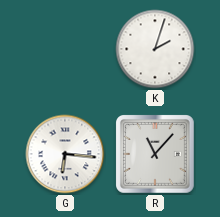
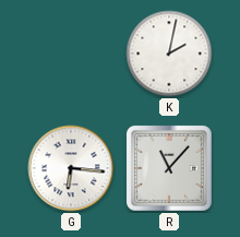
K: 2:03 -> 2:02
